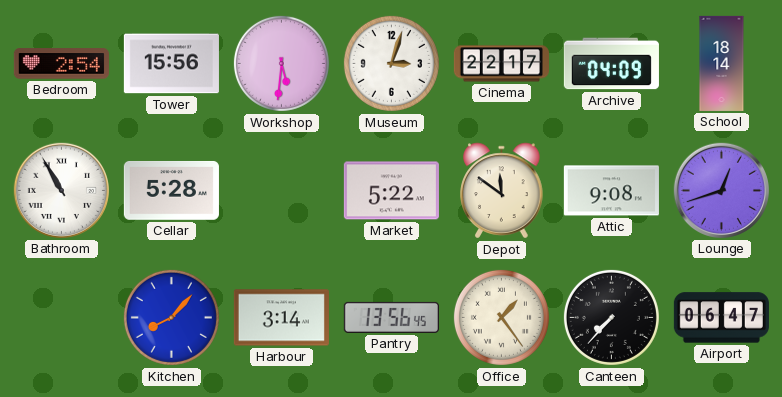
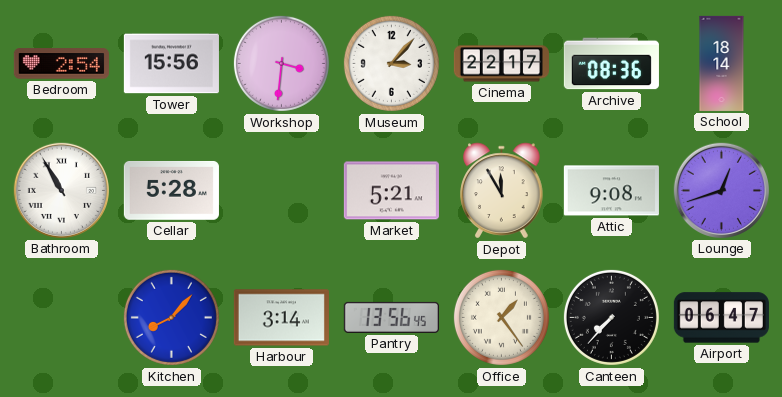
Workshop: 5:31 -> 3:31
Museum: 3:03 -> 3:07
Archive: 04:09 -> 08:36
Market: 5:22 -> 5:21
Depot: 11:51 -> 11:55
